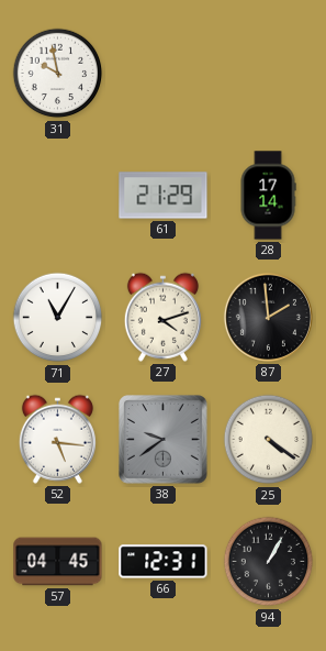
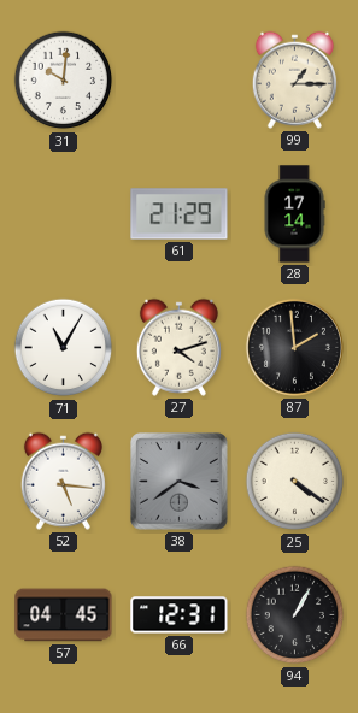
31: 9:58 -> 10:01
99: none -> 1:15
38: 9:39 -> 3:39
